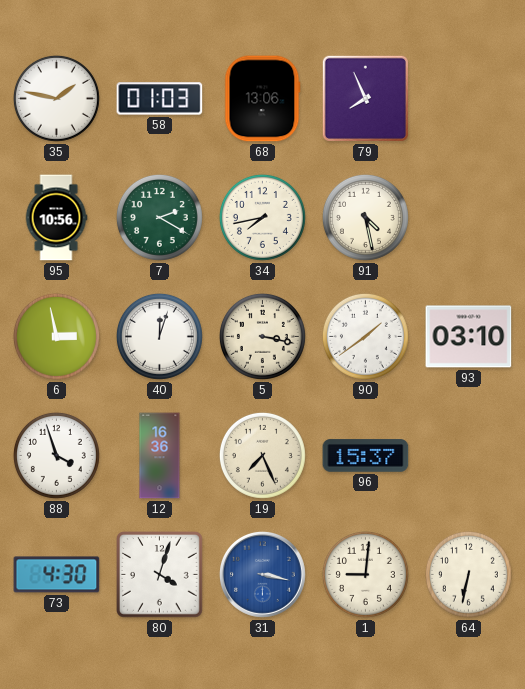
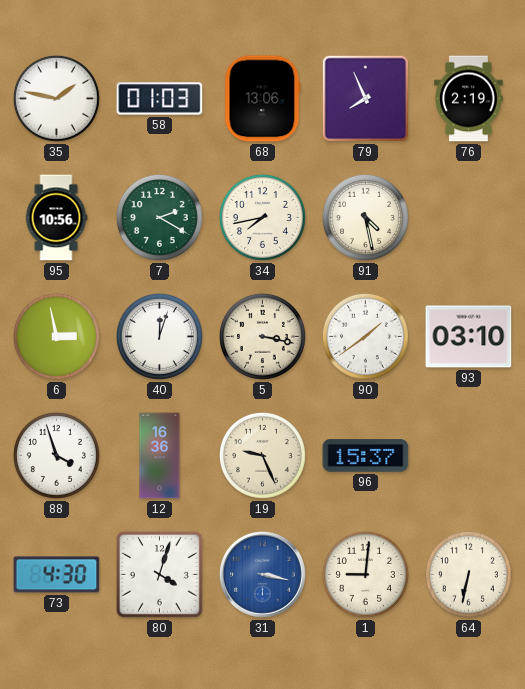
76: none -> 2:19
19: 7:26 -> 9:26
